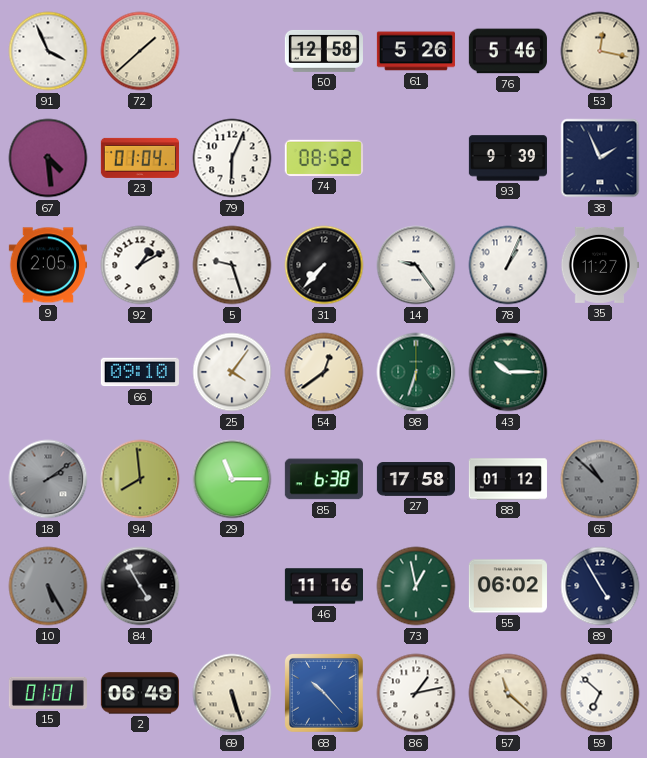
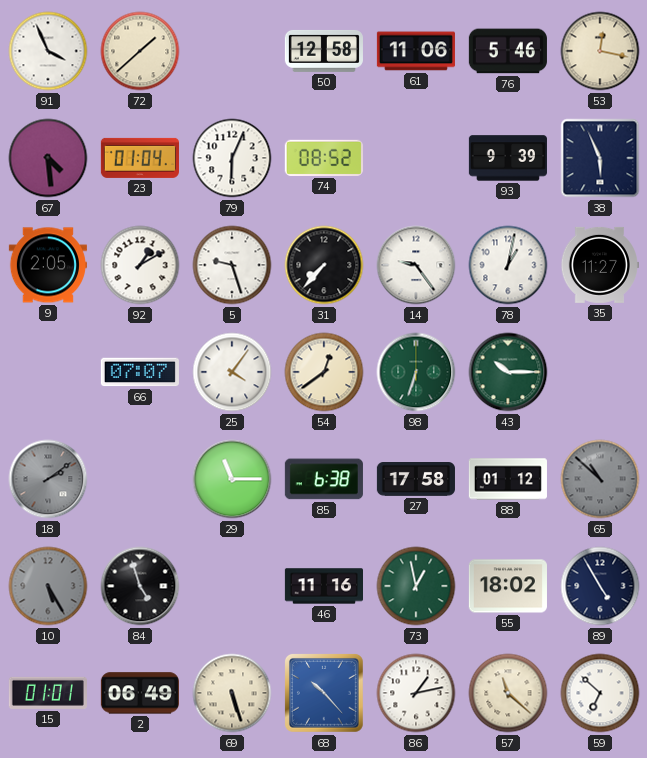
61: 5:26 -> 11:06
38: 1:56 -> 5:56
78: 1:04 -> 1:02
66: 09:10 -> 07:07
94: 7:59 -> none
84: 4:55 -> 4:57
55: 06:02 -> 18:02
